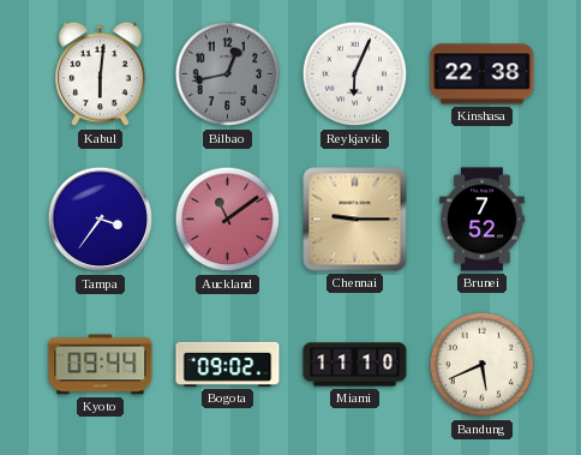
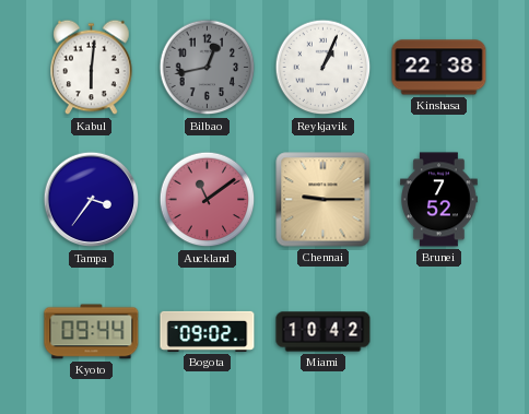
Reykjavik: 6:04 -> 1:04
Miami: 11:10 -> 10:42
Bandung: 5:41 -> none
